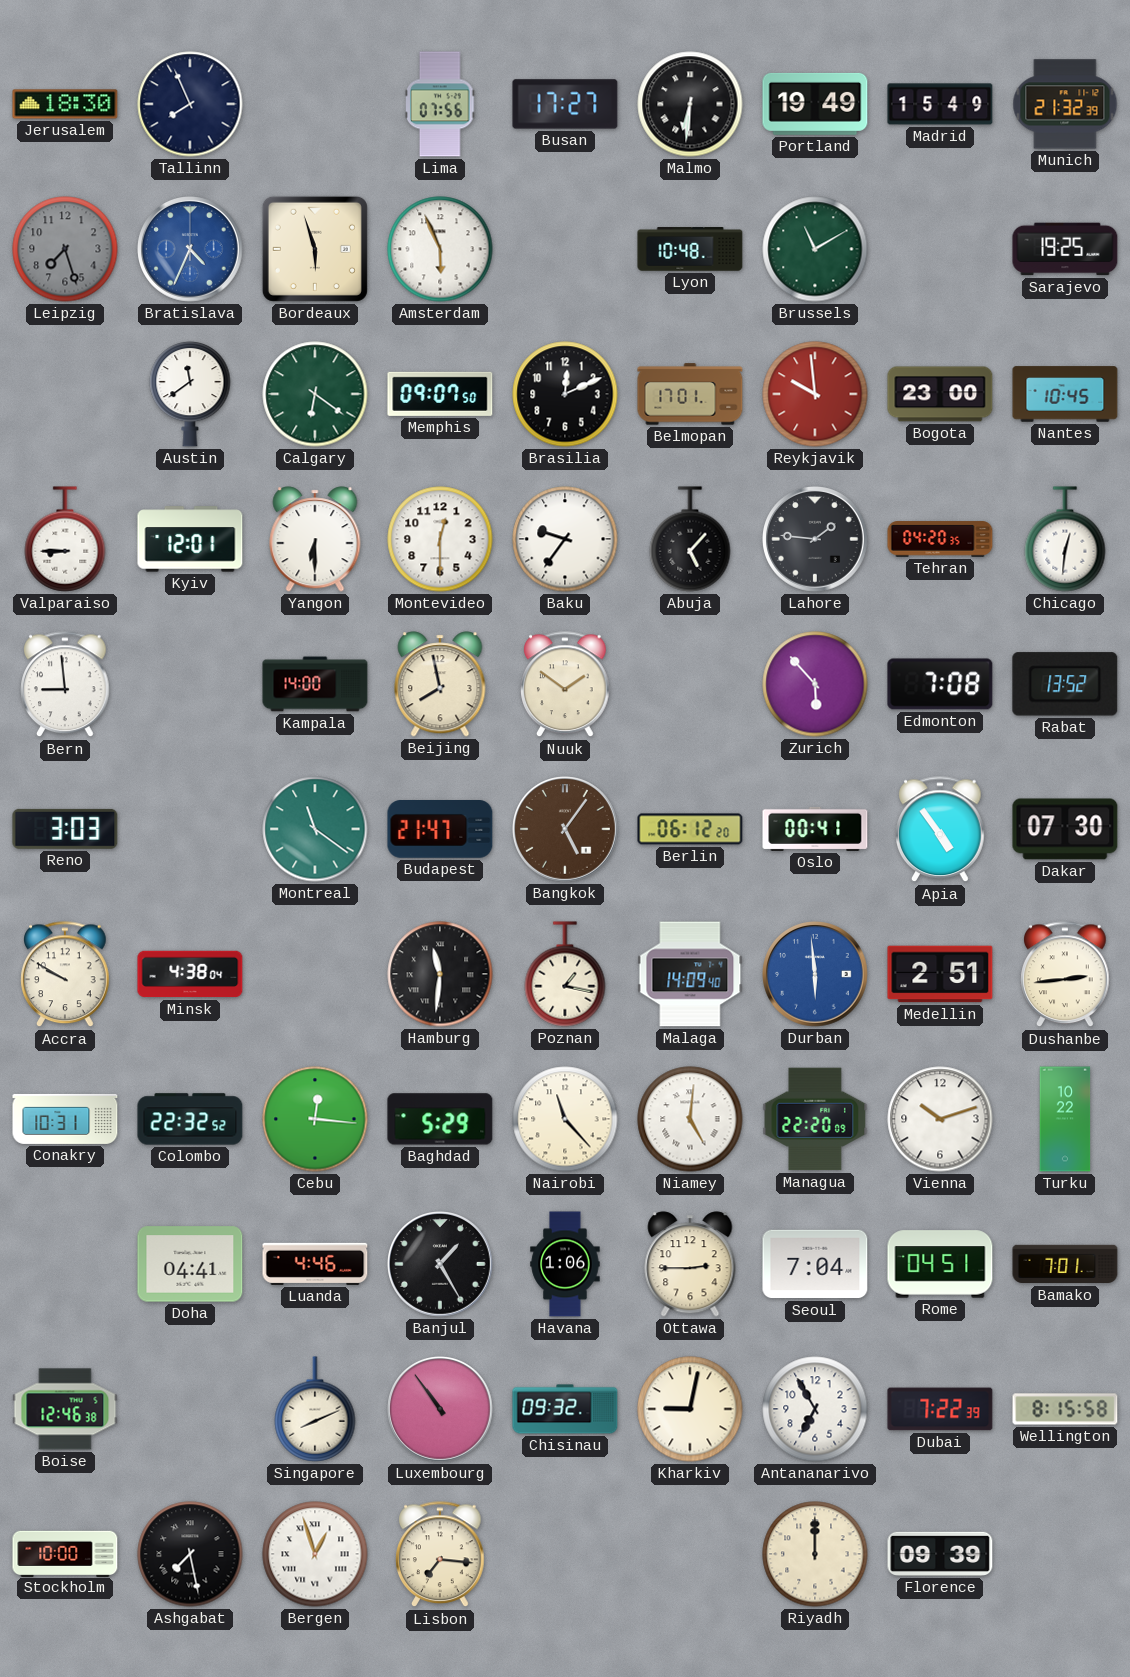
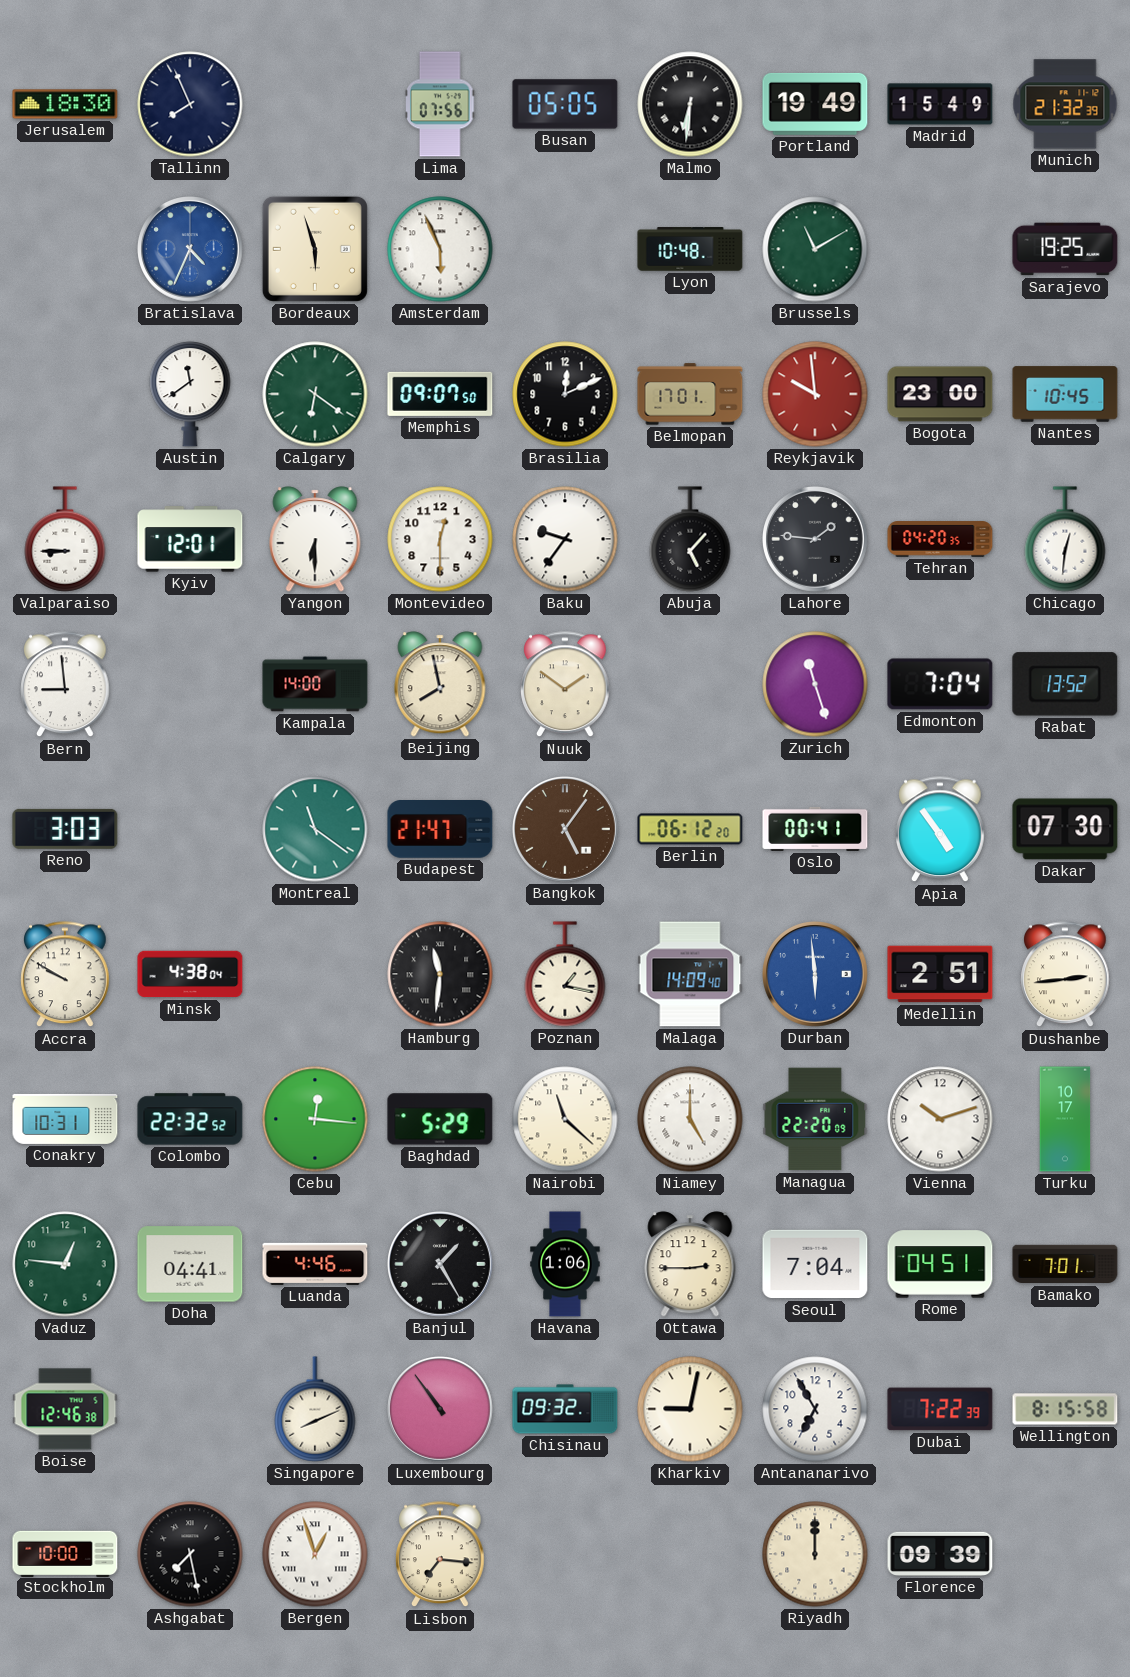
Busan: 17:27 -> 05:05
Leipzig: 7:27 -> none
Zurich: 5:53 -> 11:27
Edmonton: 7:08 -> 7:04
Nairobi: 11:23 -> 11:22
Niamey: 5:01 -> 5:00
Turku: 10:22 -> 10:17
Vaduz: none -> 12:46
